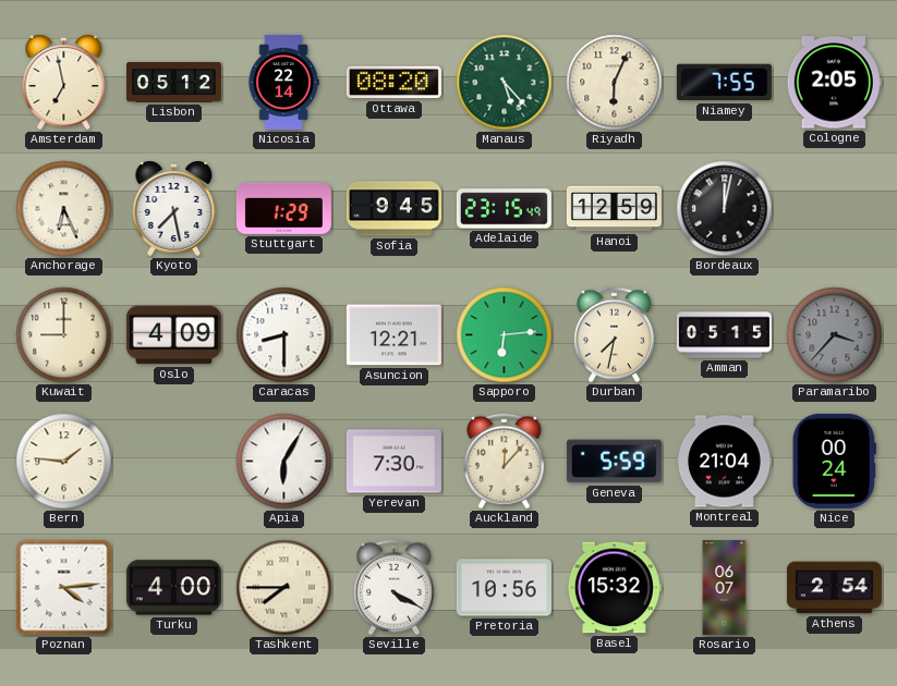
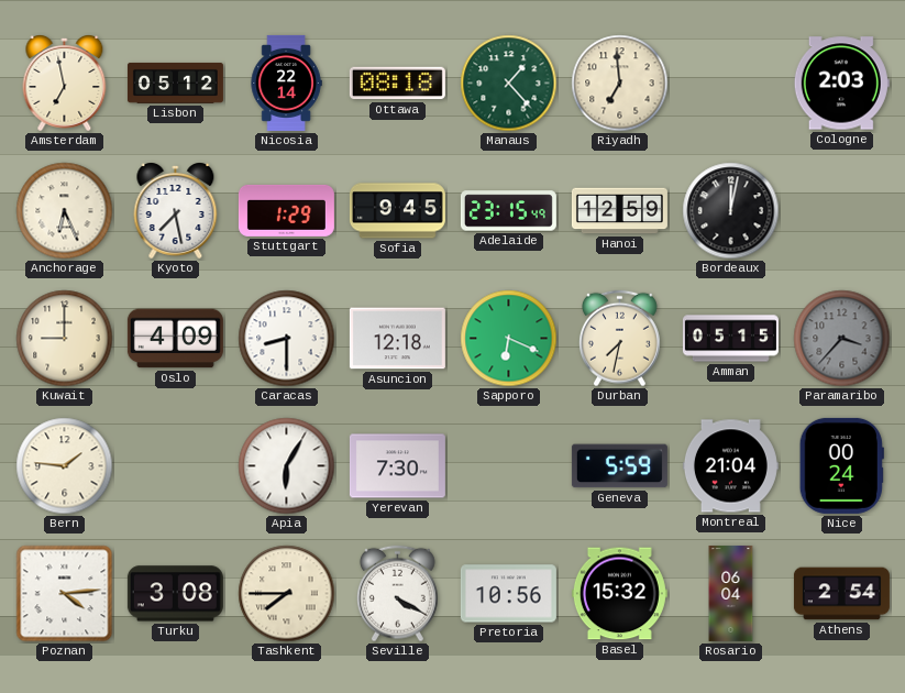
Ottawa: 08:20 -> 08:18
Manaus: 5:23 -> 1:23
Riyadh: 6:04 -> 6:59
Niamey: 7:55 -> none
Cologne: 2:05 -> 2:03
Asuncion: 12:21 -> 12:18
Sapporo: 6:14 -> 6:19
Auckland: 12:07 -> none
Turku: 4:00 -> 3:08
Rosario: 06:07 -> 06:04
